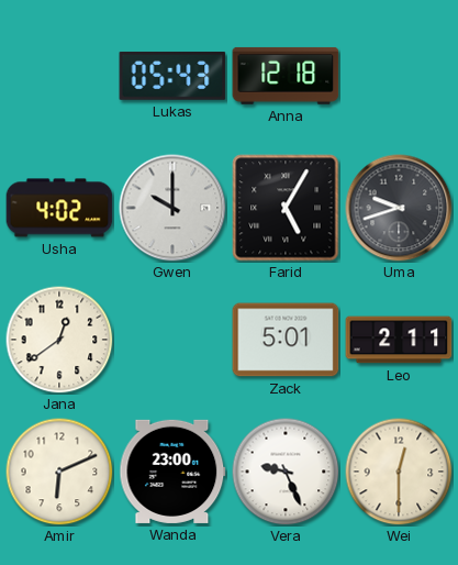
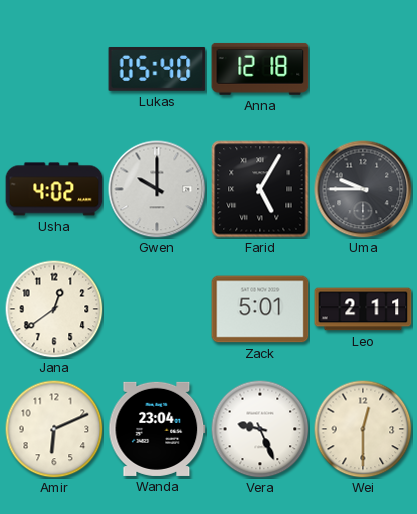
Lukas: 05:43 -> 05:40
Uma: 9:42 -> 9:45
Wanda: 23:00 -> 23:04
